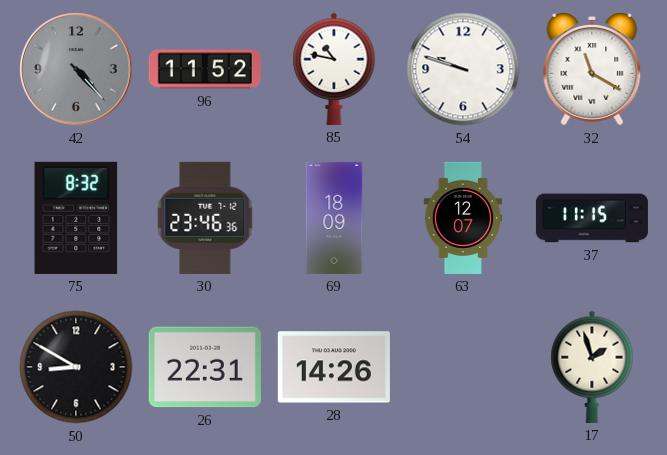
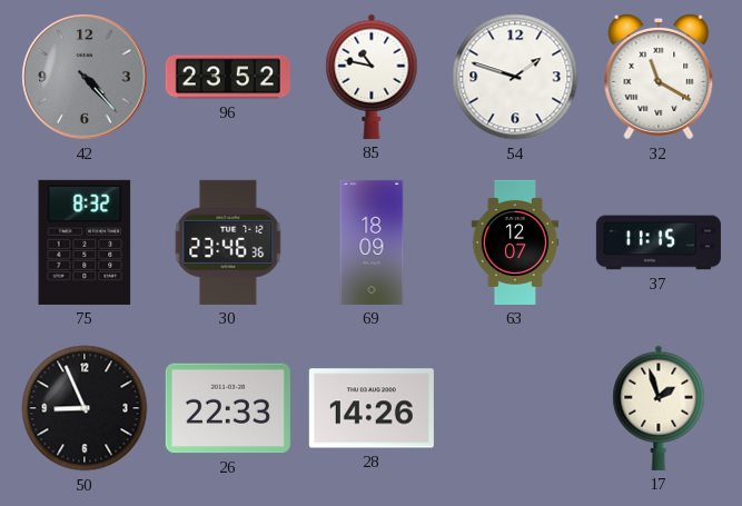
96: 11:52 -> 23:52
54: 9:48 -> 1:48
50: 8:50 -> 8:56
26: 22:31 -> 22:33
